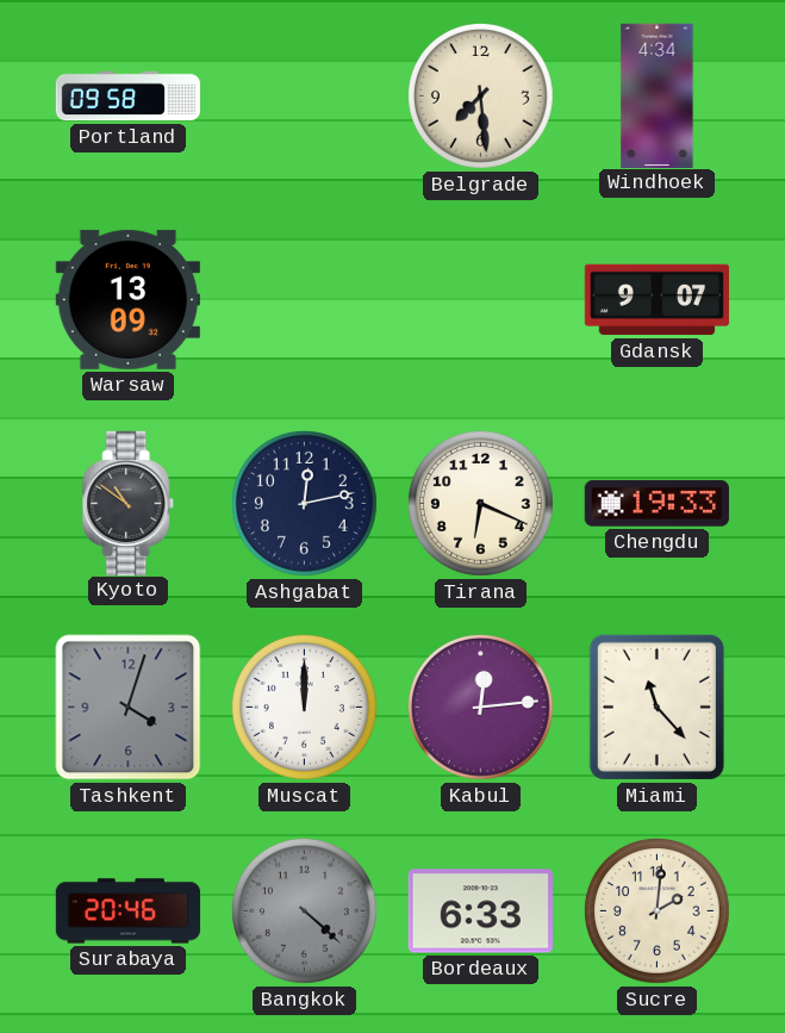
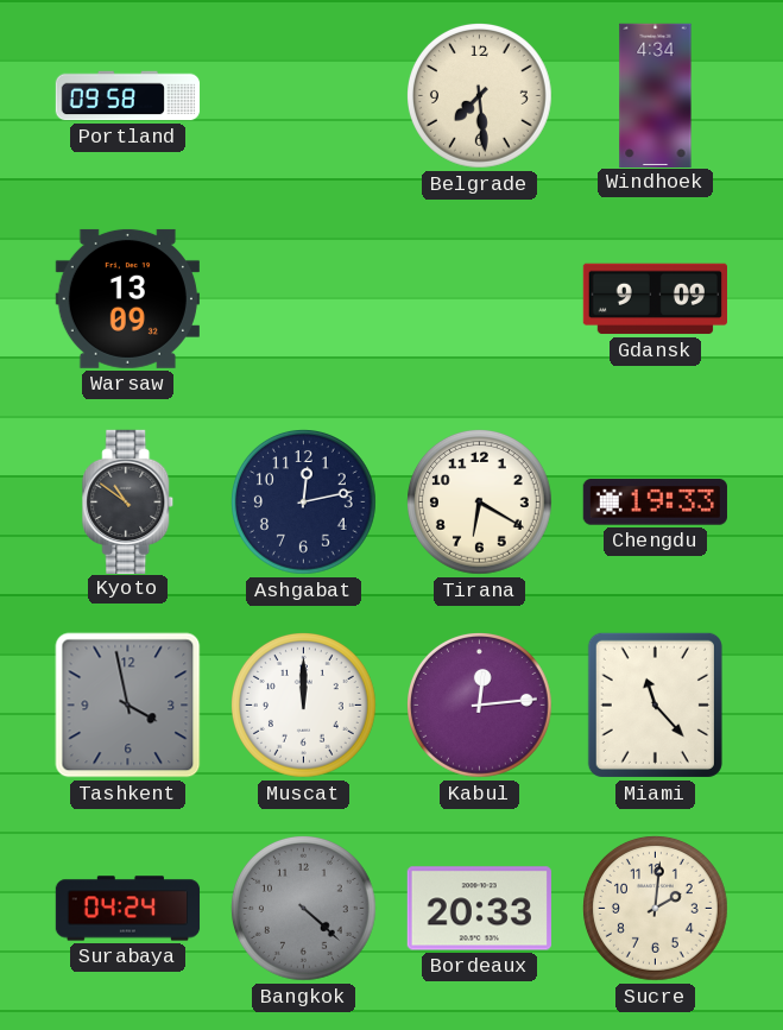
Gdansk: 9:07 -> 9:09
Tirana: 6:19 -> 6:20
Tashkent: 4:03 -> 3:58
Surabaya: 20:46 -> 04:24
Bordeaux: 6:33 -> 20:33
